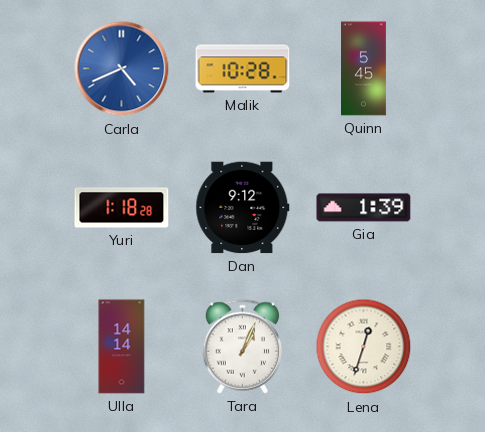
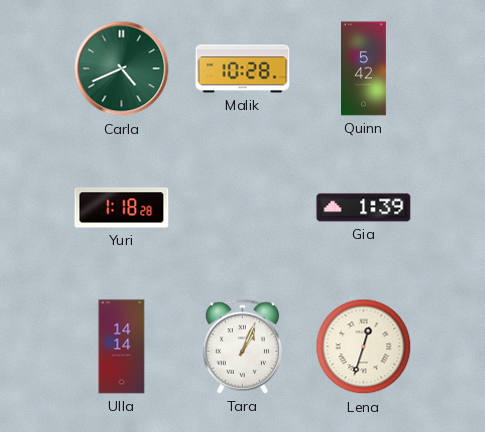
Carla dial: blue -> green
Quinn: 5:45 -> 5:42
Dan: 9:12 -> none
